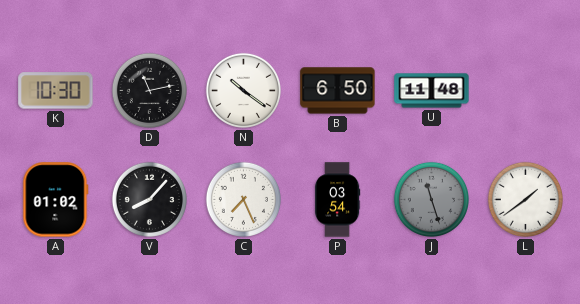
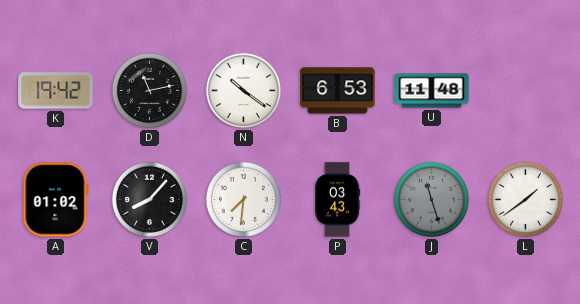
K: 10:30 -> 19:42
B: 6:50 -> 6:53
C: 7:26 -> 7:31
P: 03:54 -> 03:43
